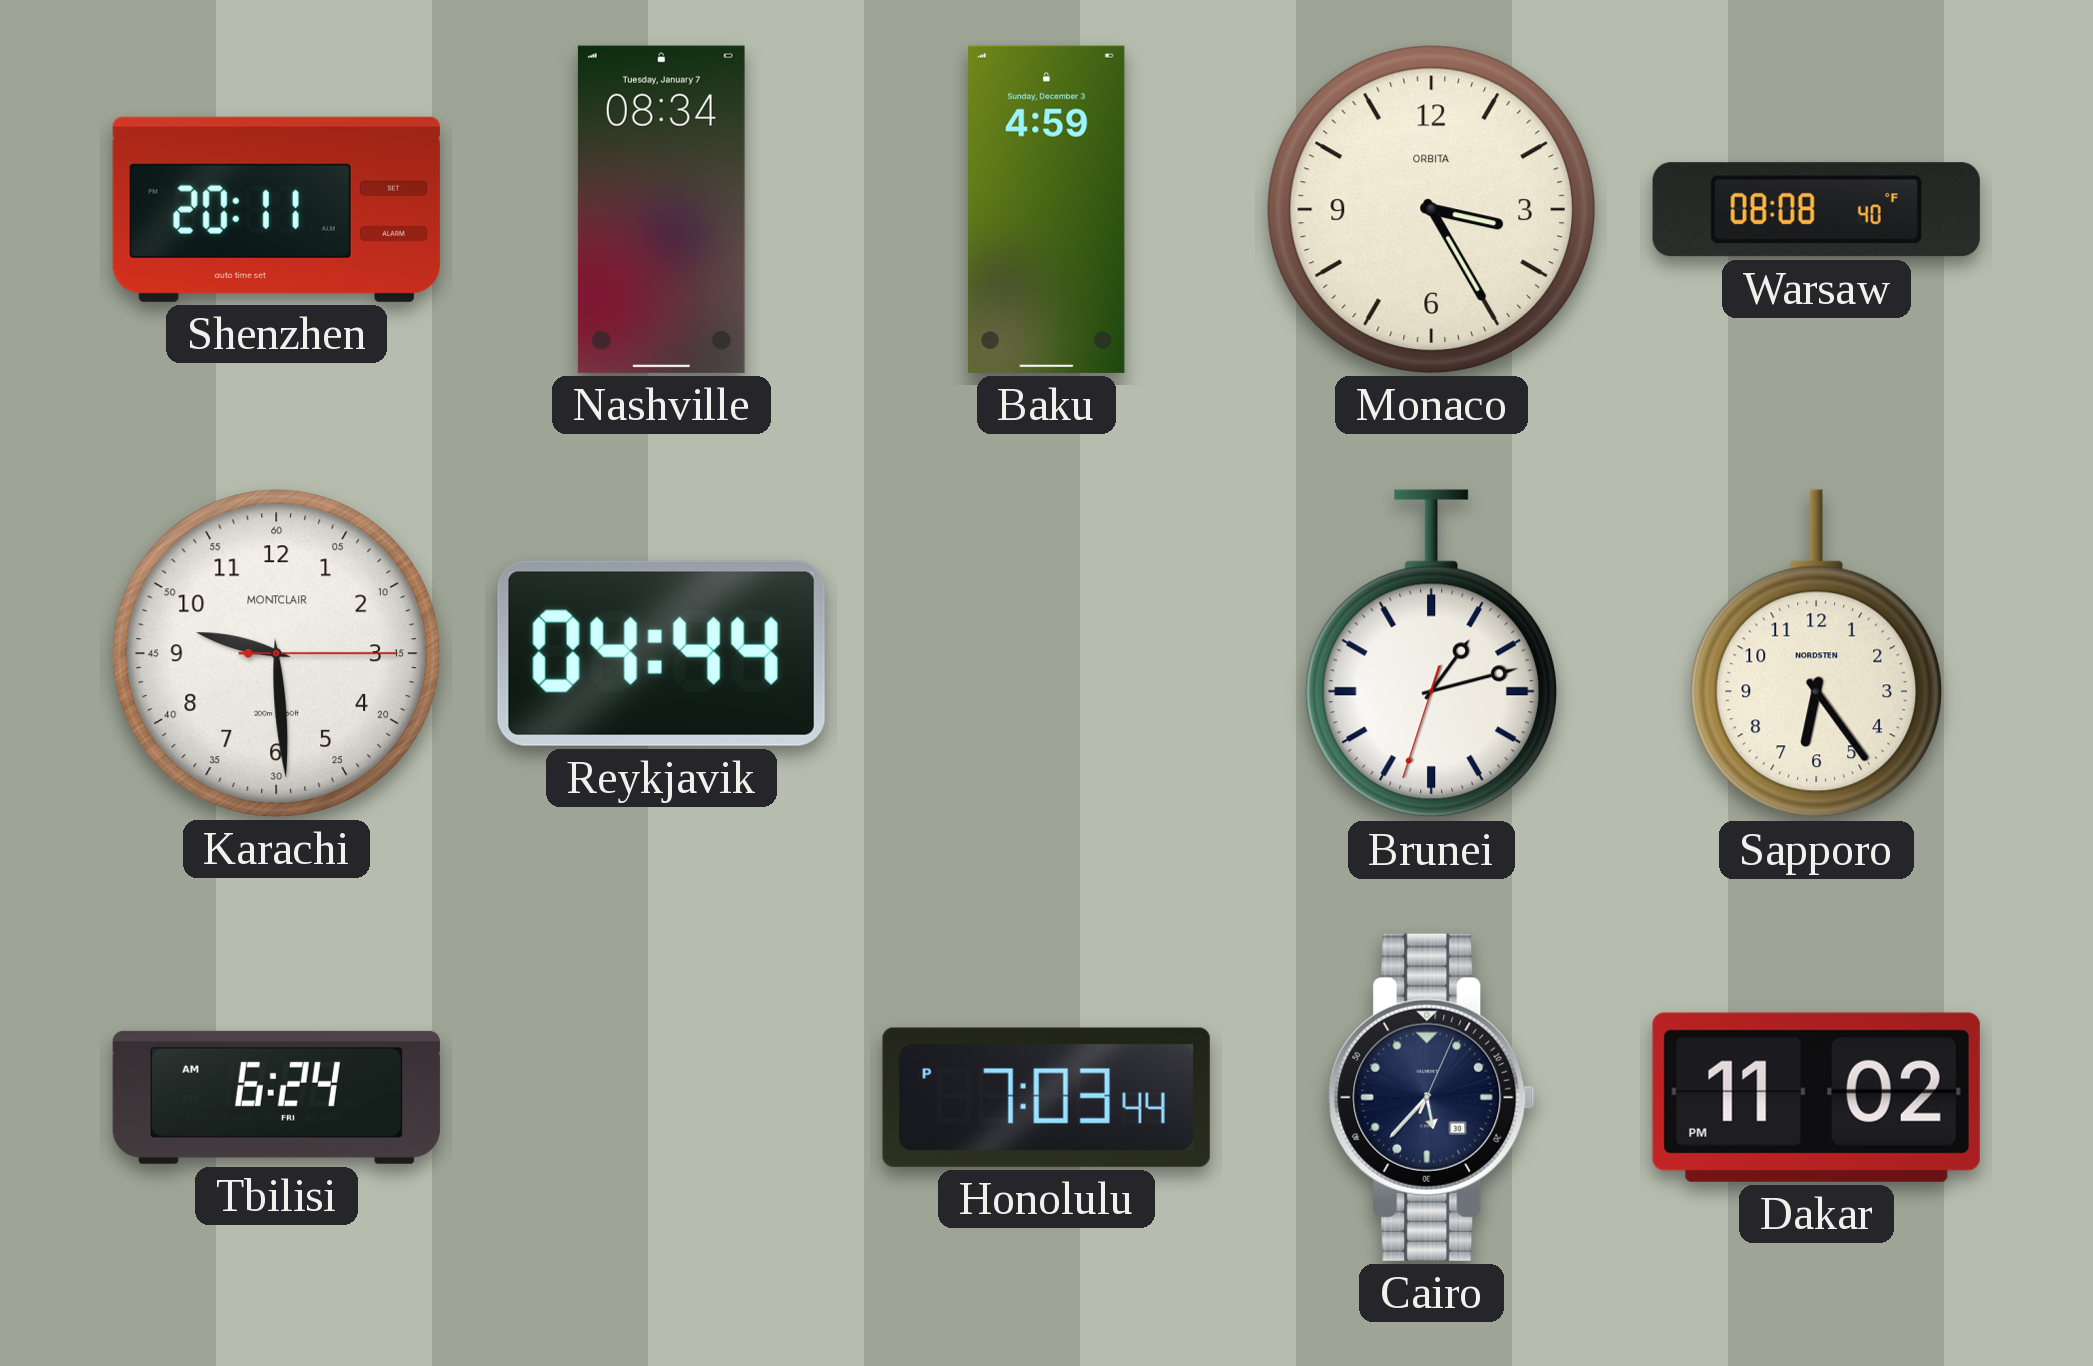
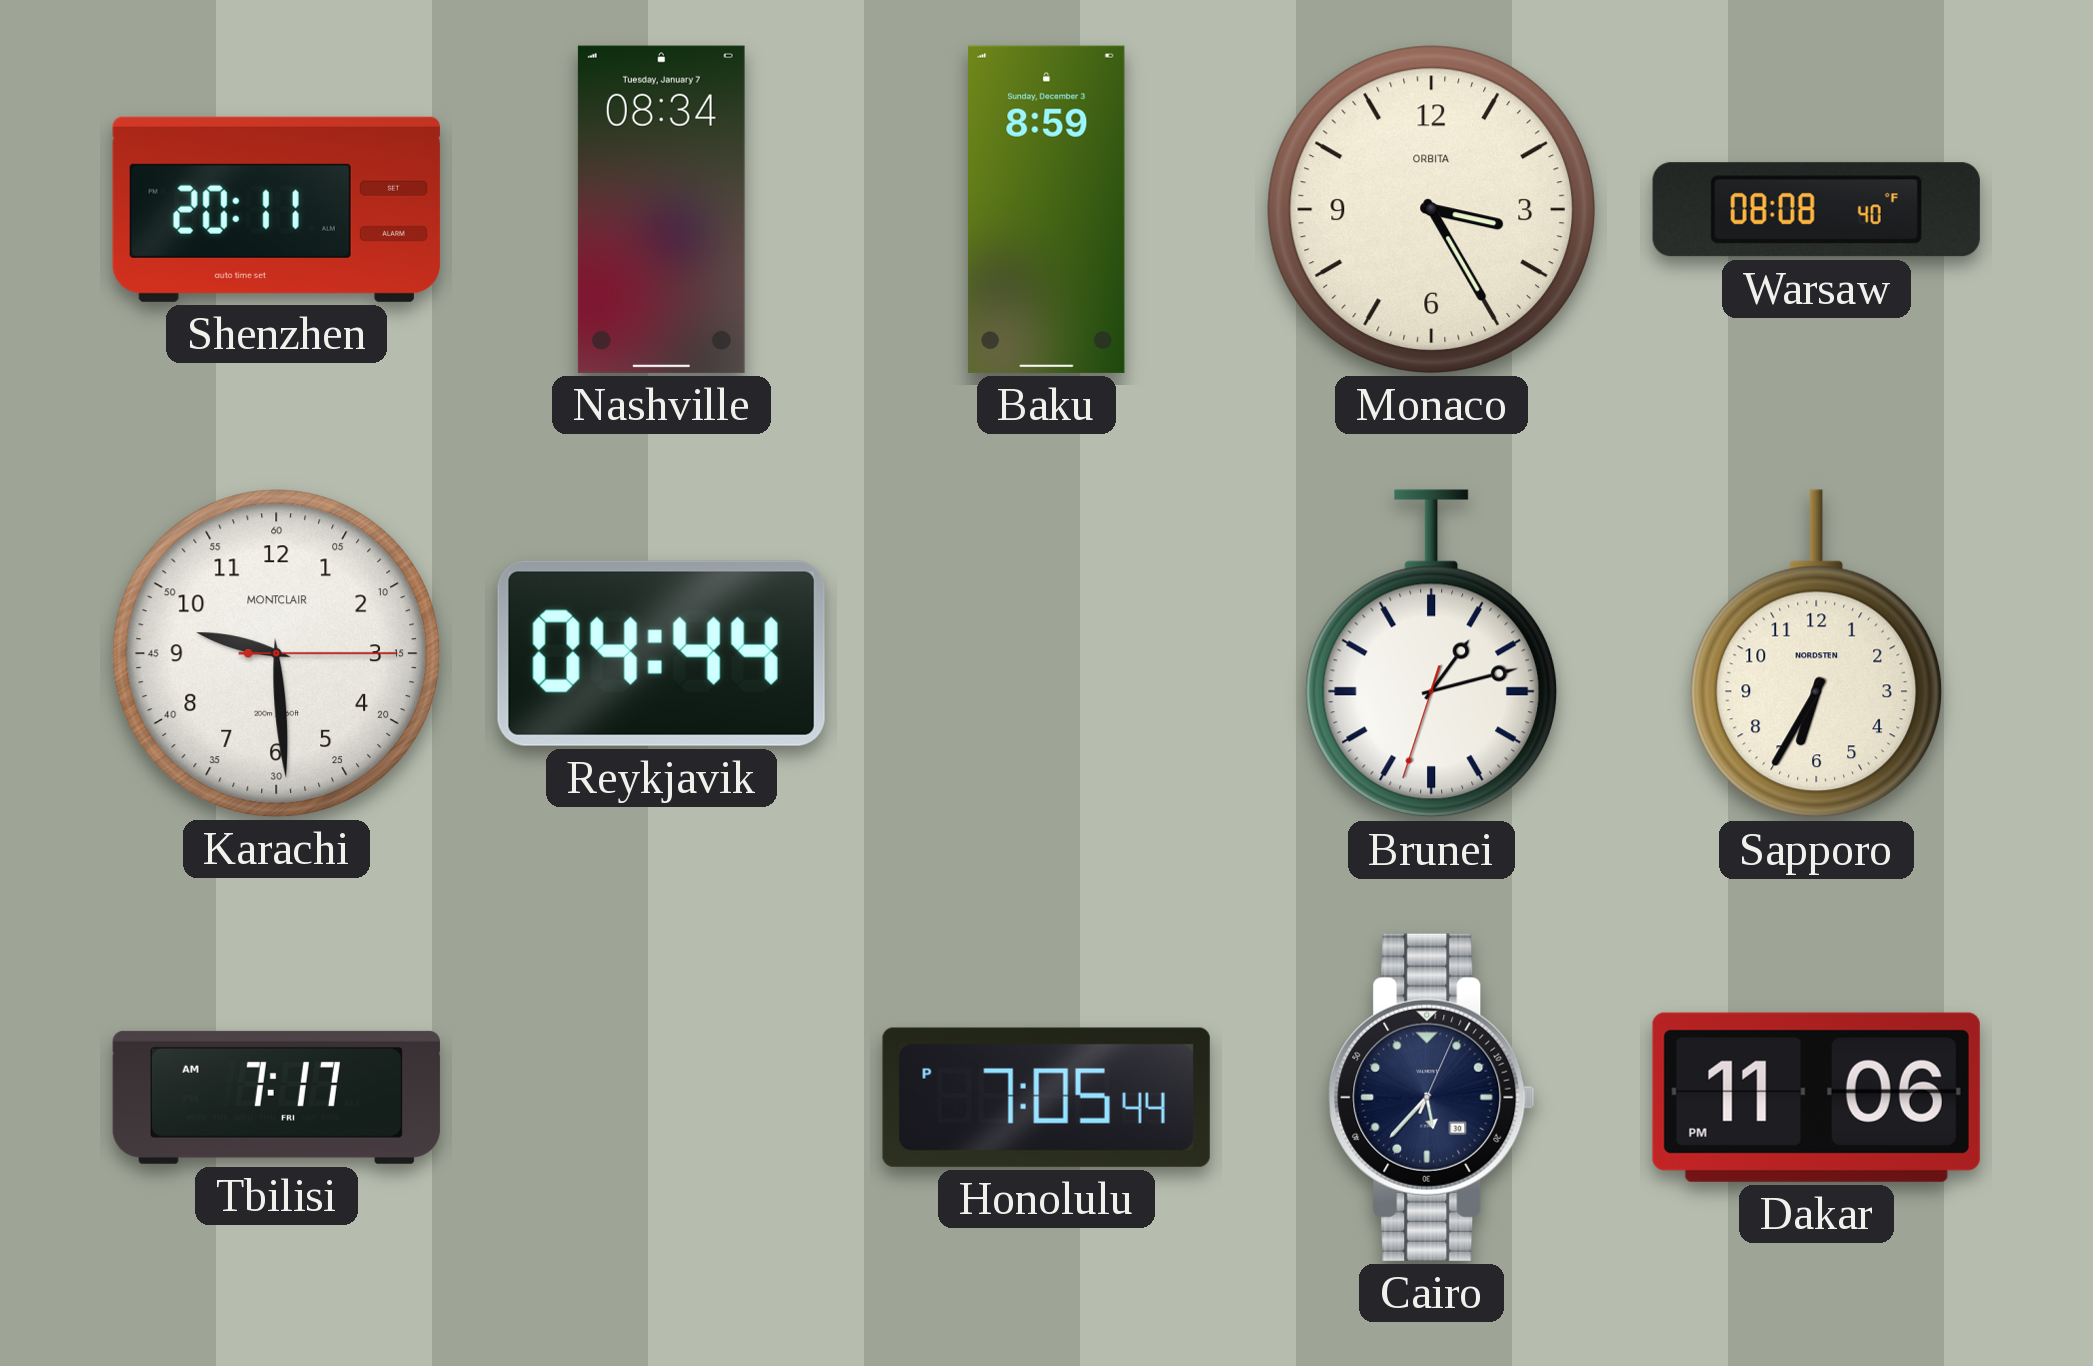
Baku: 4:59 -> 8:59
Sapporo: 6:24 -> 6:35
Tbilisi: 6:24 -> 7:17
Honolulu: 7:03 -> 7:05
Dakar: 11:02 -> 11:06
